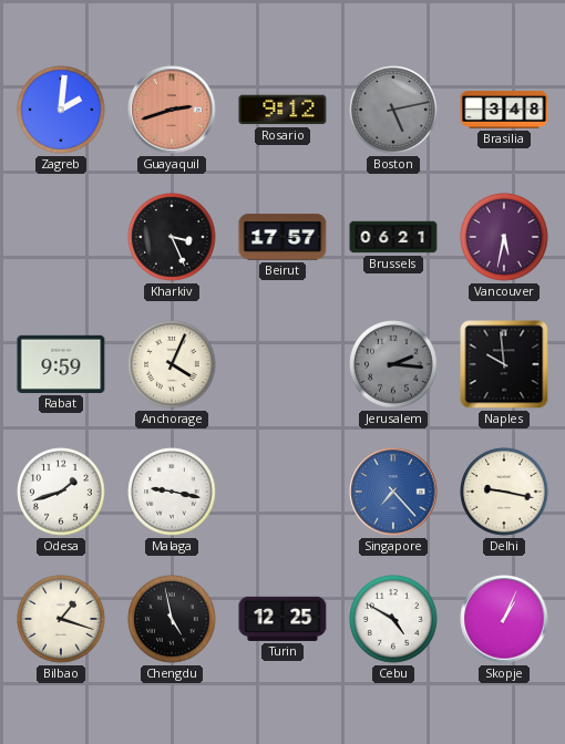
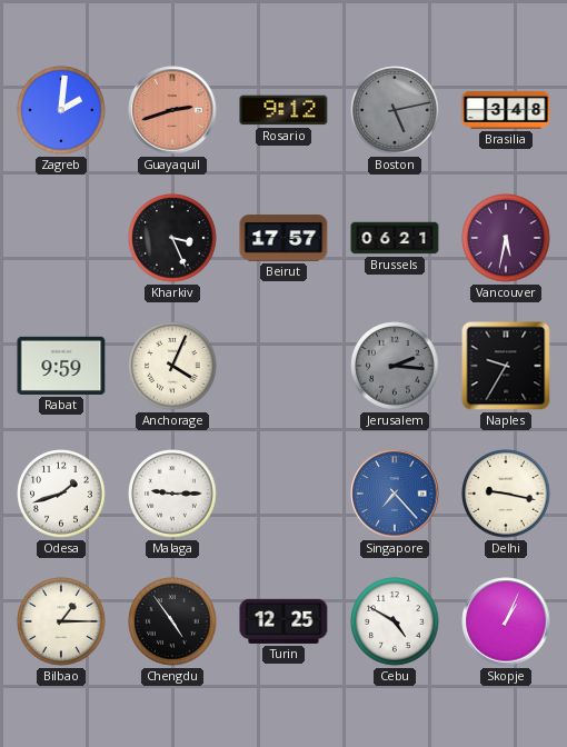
Naples: 9:59 -> 9:35
Malaga: 9:17 -> 9:15
Bilbao: 1:18 -> 1:15
Chengdu: 4:58 -> 4:54
